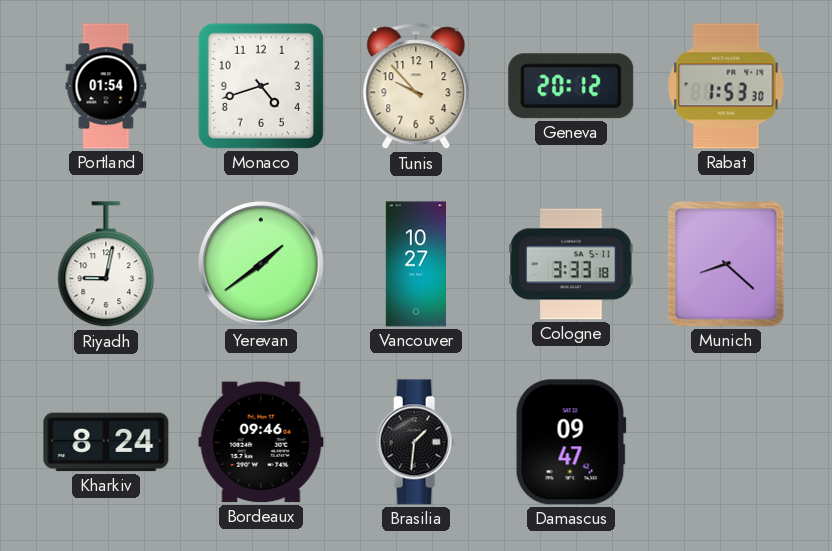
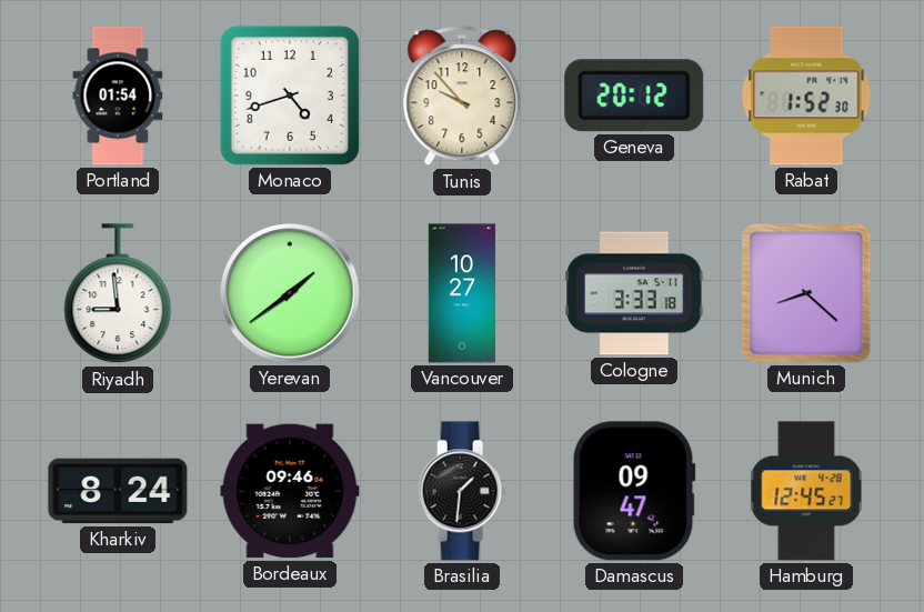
Rabat: 1:53 -> 1:52
Riyadh: 9:02 -> 8:59
Hamburg: none -> 12:45
